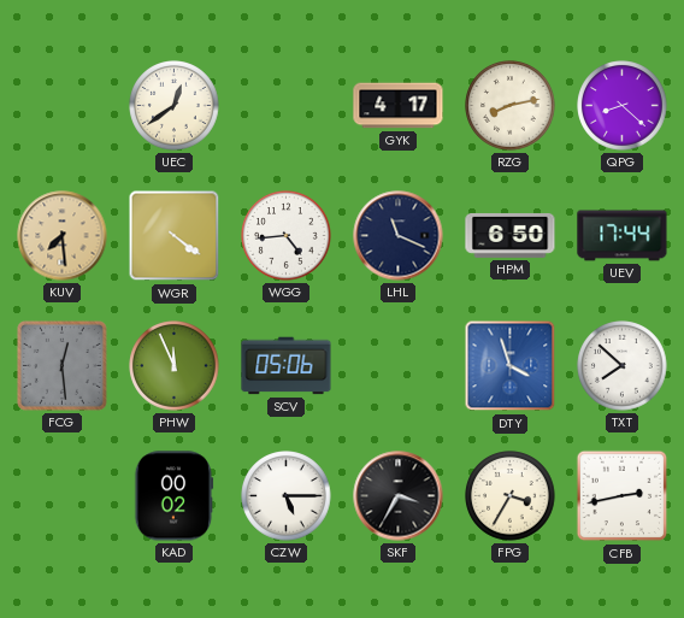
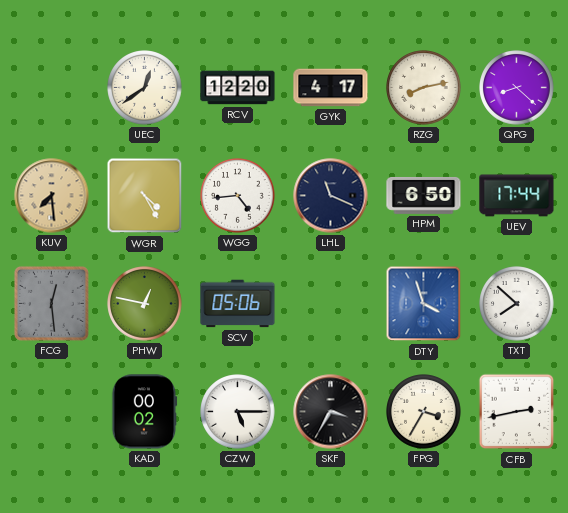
RCV: none -> 12:20
WGR: 4:21 -> 4:25
PHW: 11:56 -> 12:47
